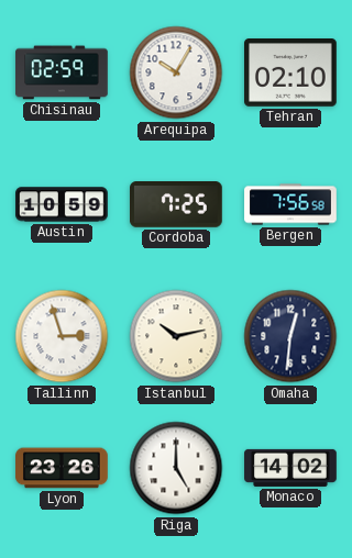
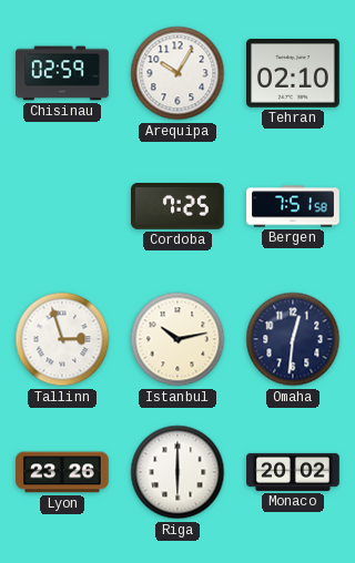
Austin: 10:59 -> none
Bergen: 7:56 -> 7:51
Riga: 5:00 -> 6:00
Monaco: 14:02 -> 20:02
